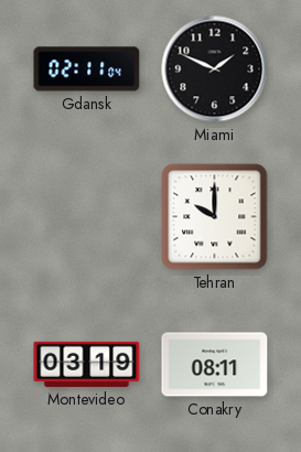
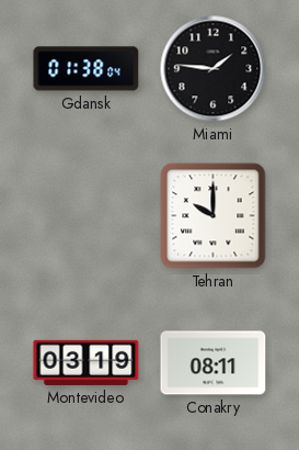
Gdansk: 02:11 -> 01:38
Miami: 1:49 -> 1:46
